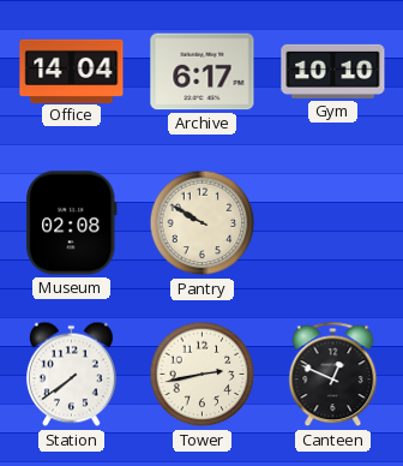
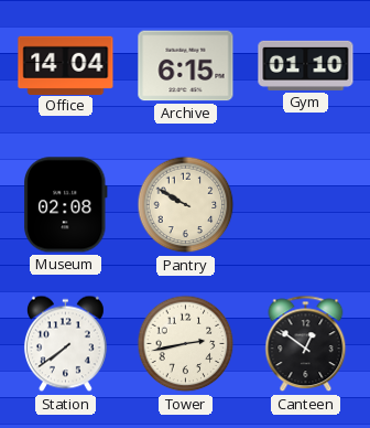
Archive: 6:17 -> 6:15
Gym: 10:10 -> 01:10
Canteen: 12:49 -> 12:51
